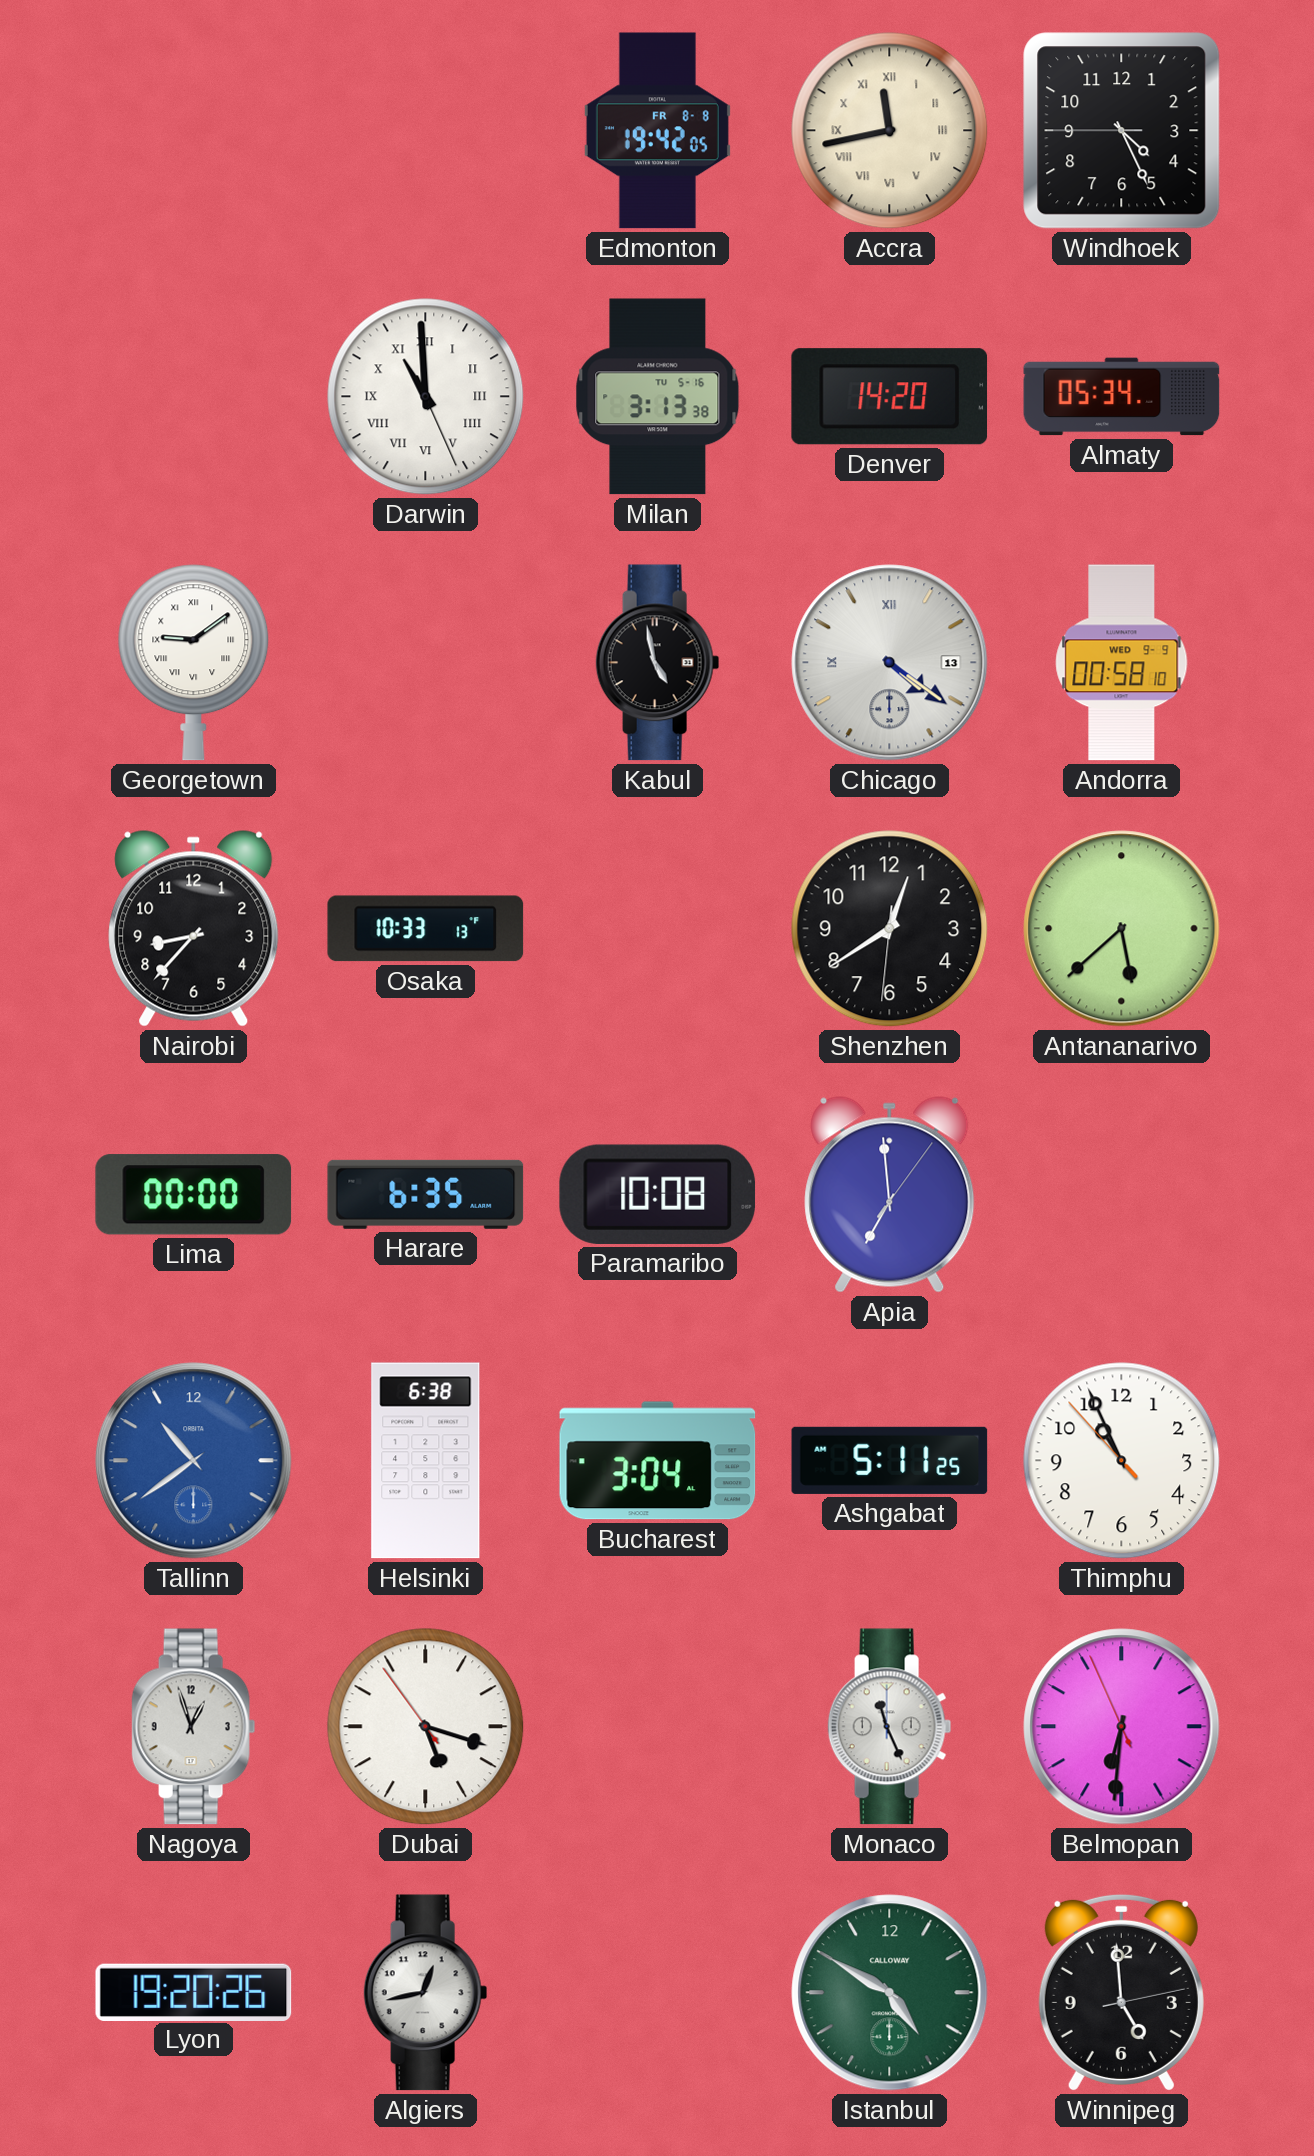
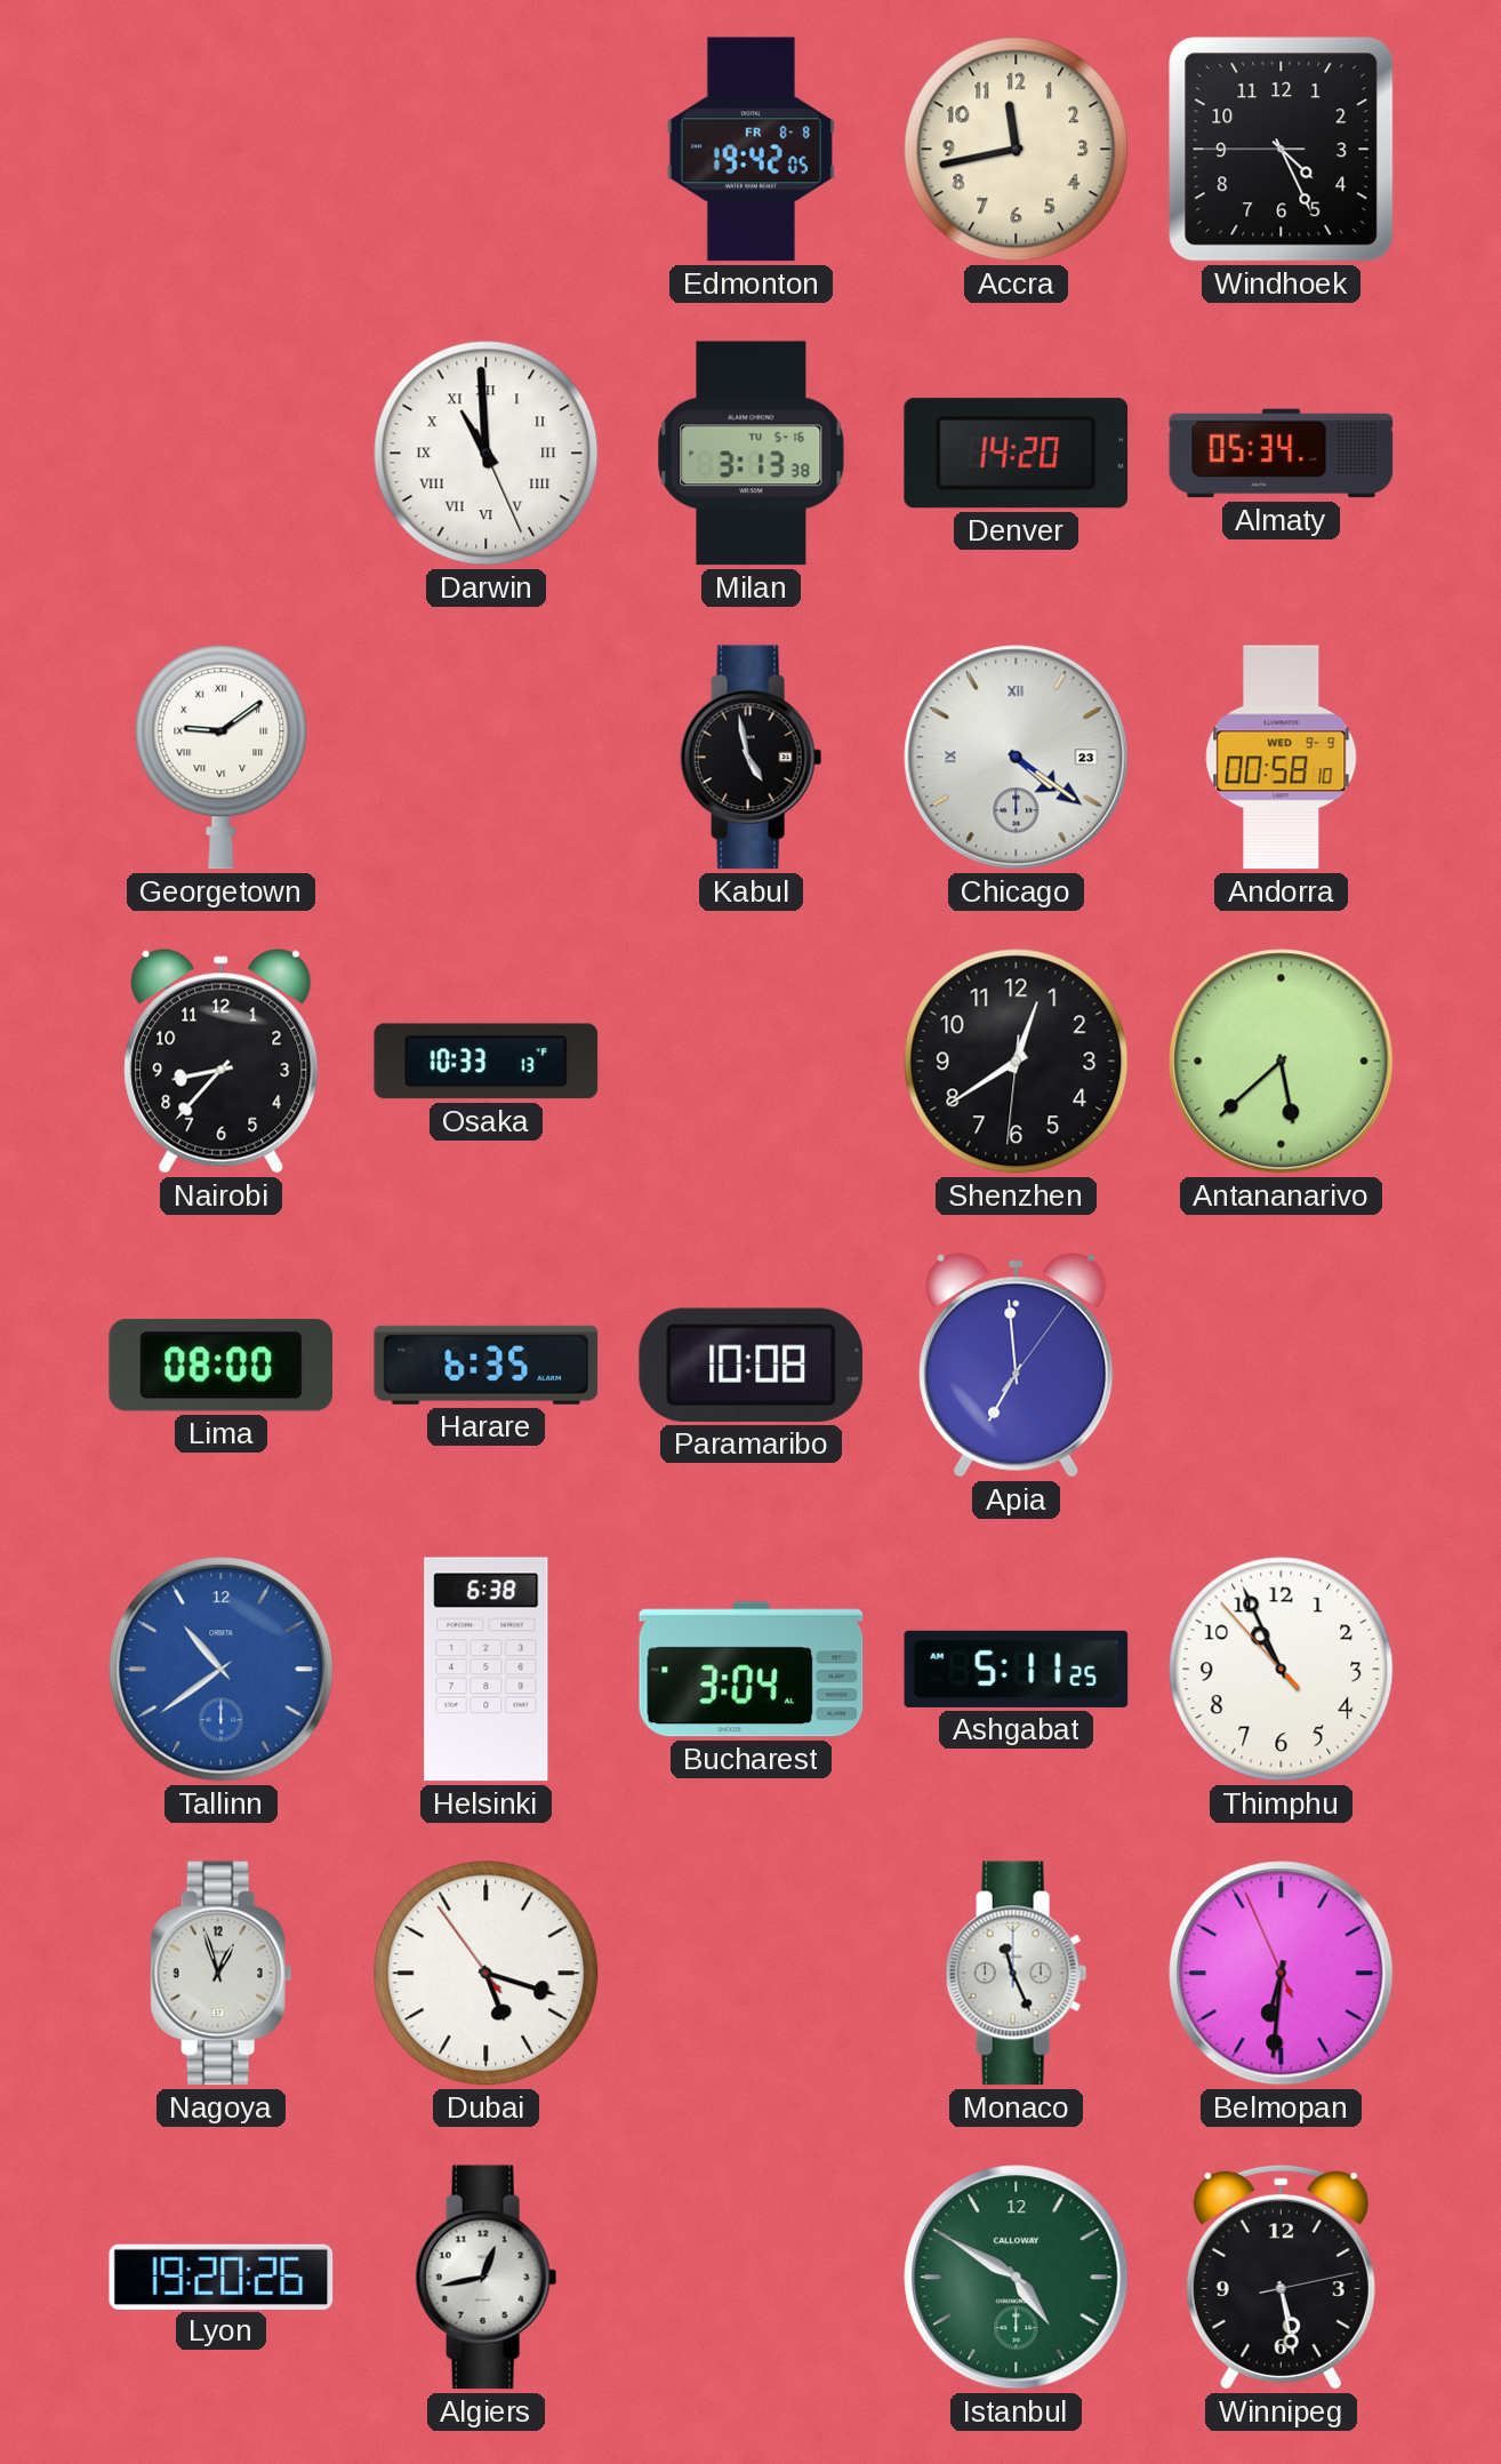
Accra numerals: Roman -> Arabic
Chicago date: 13 -> 23
Lima: 00:00 -> 08:00
Winnipeg: 4:59 -> 5:28
